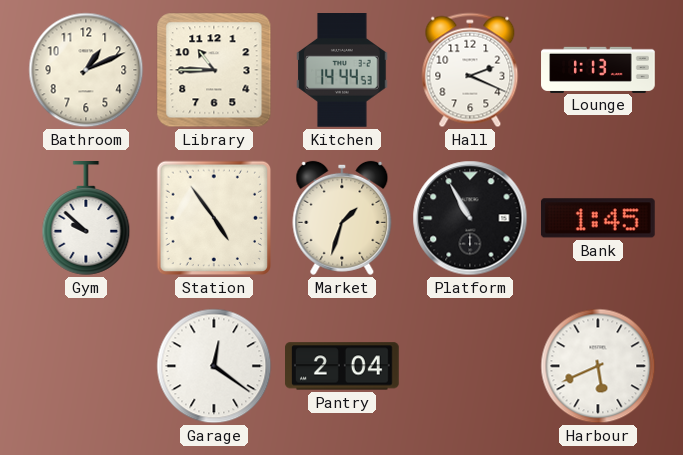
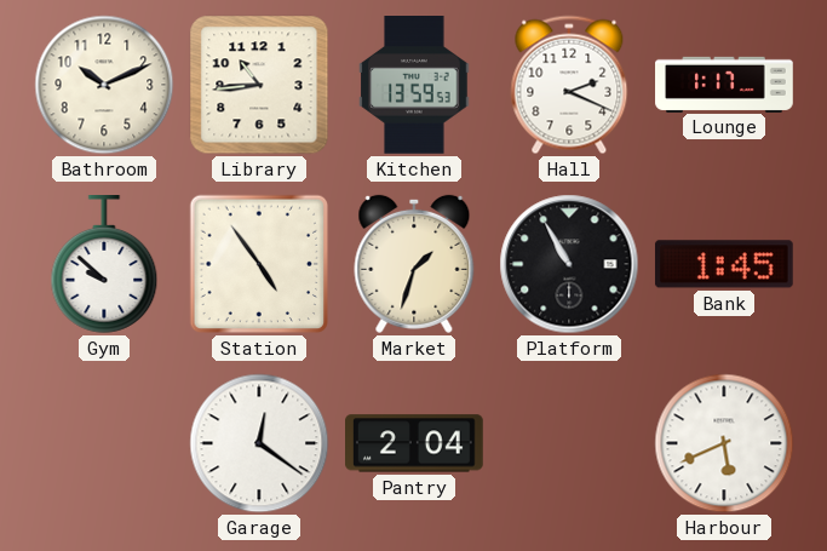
Bathroom: 1:11 -> 10:11
Library: 10:45 -> 10:44
Kitchen: 14:44 -> 13:59
Lounge: 1:13 -> 1:17
